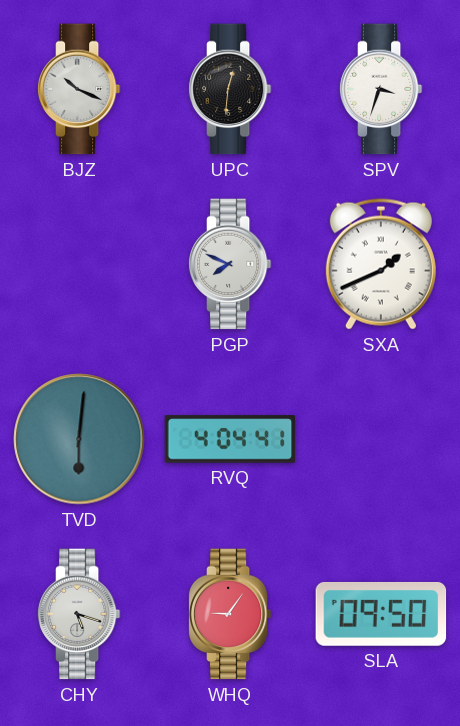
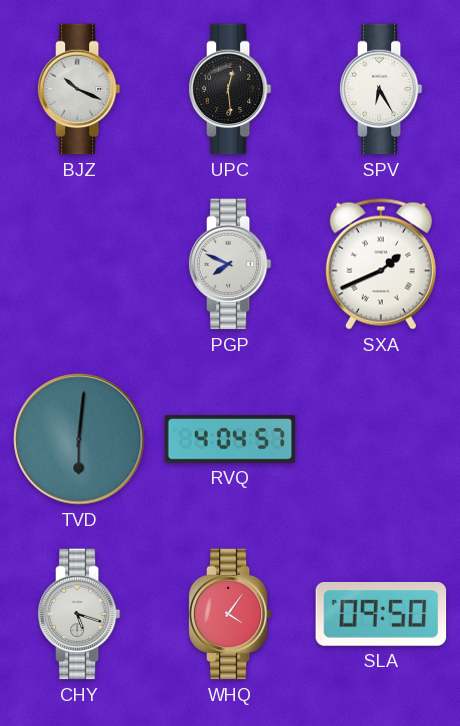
UPC: 12:31 -> 12:29
SPV: 3:33 -> 6:25
RVQ: 4:04:41 -> 4:04:57
WHQ: 9:06 -> 4:06
